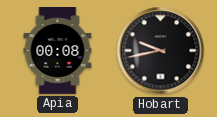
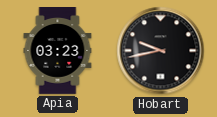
Apia: 00:08 -> 03:23
